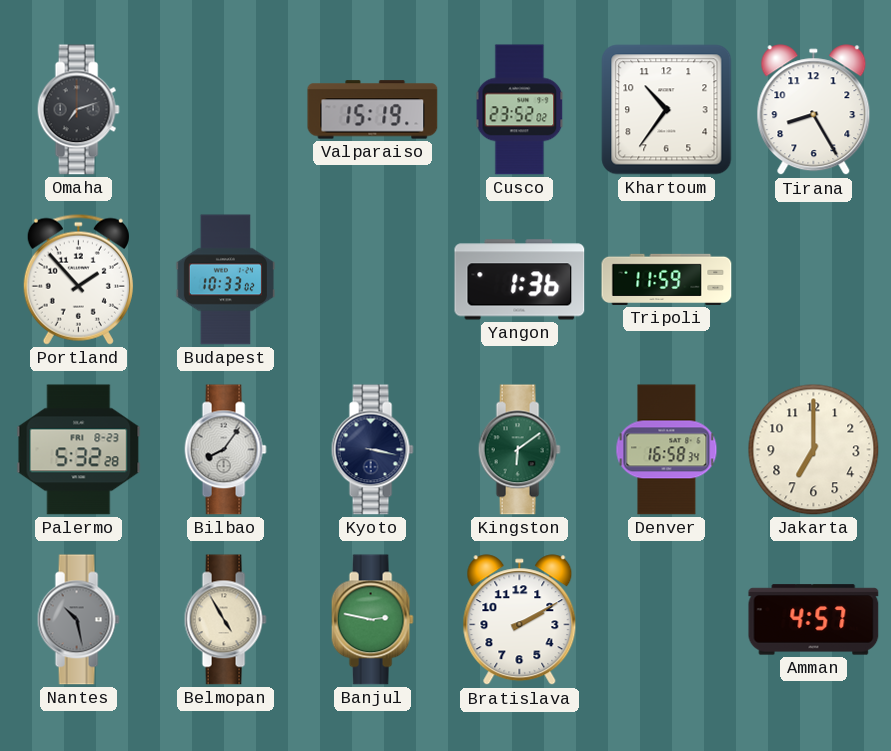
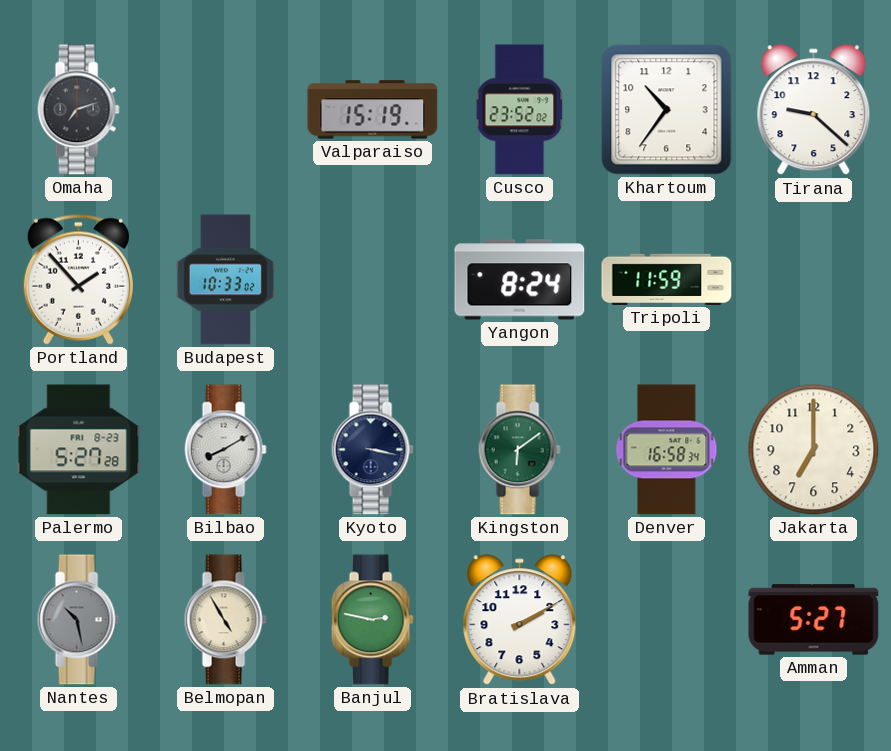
Tirana: 8:25 -> 9:22
Yangon: 1:36 -> 8:24
Palermo: 5:32 -> 5:27
Bilbao: 8:06 -> 8:10
Amman: 4:57 -> 5:27
